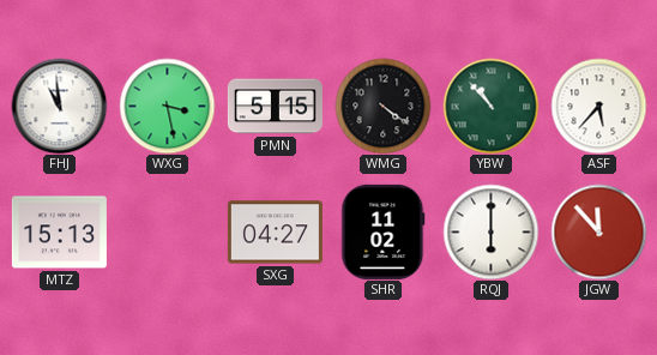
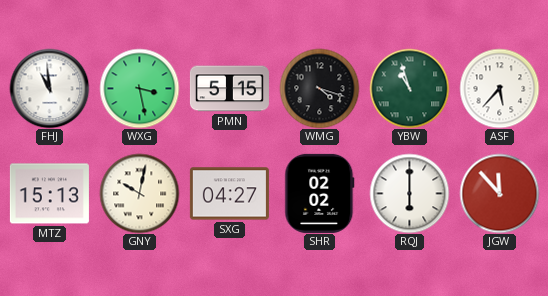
WMG: 4:21 -> 4:18
YBW: 10:53 -> 10:57
GNY: none -> 10:02
SHR: 11:02 -> 02:02
